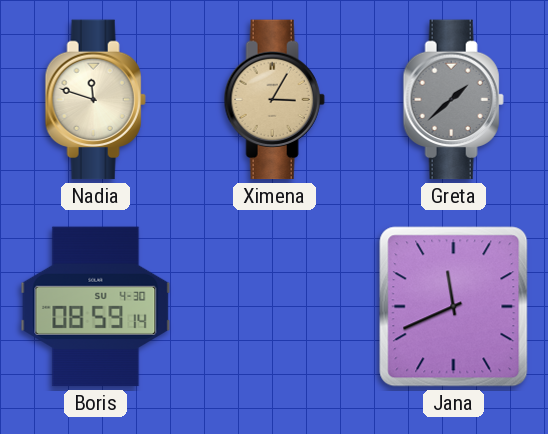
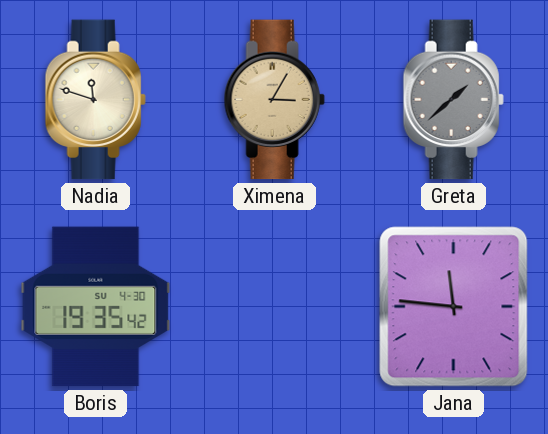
Boris: 08:59 -> 19:35
Jana: 11:41 -> 11:46
